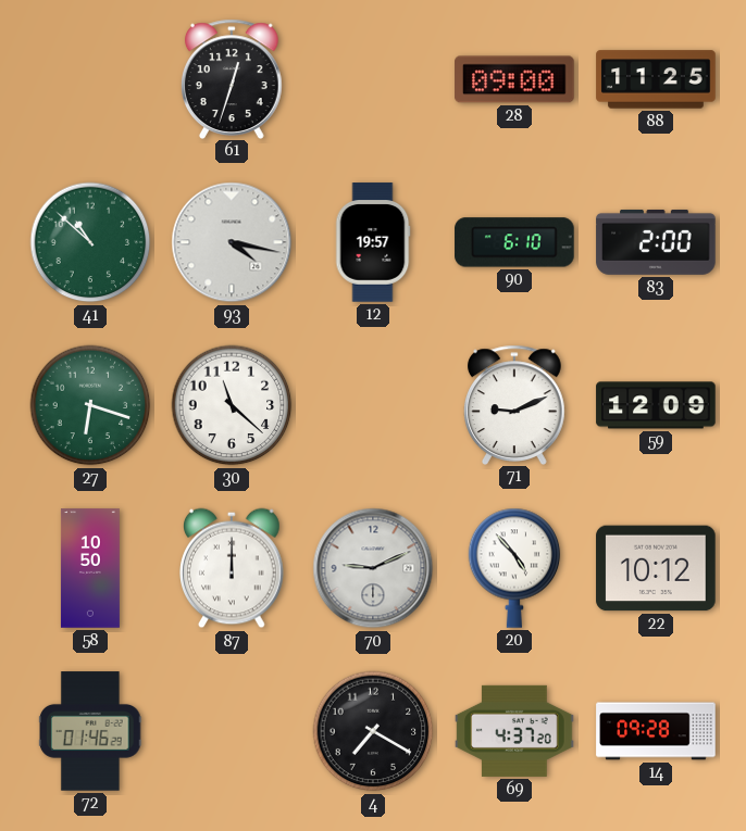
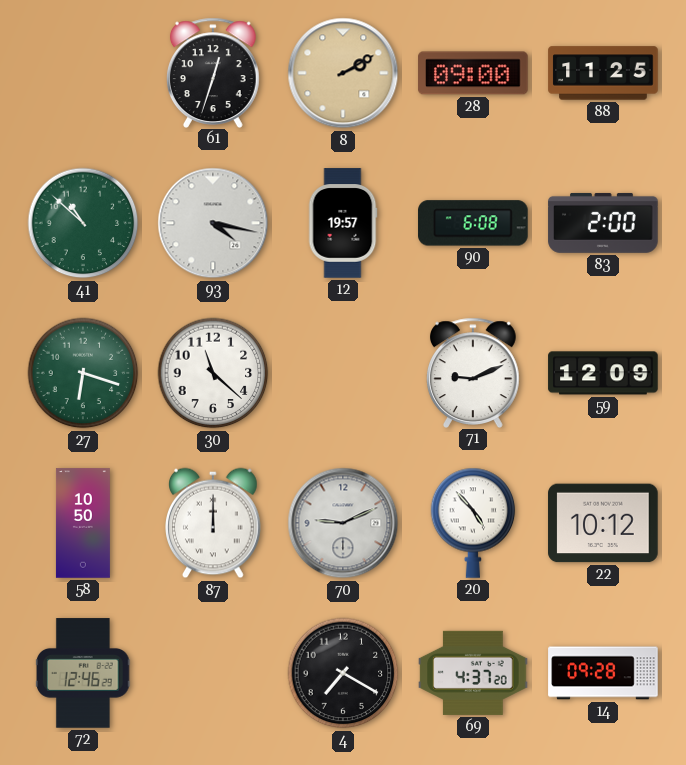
8: none -> 2:10
90: 6:10 -> 6:08
72: 01:46 -> 12:46
